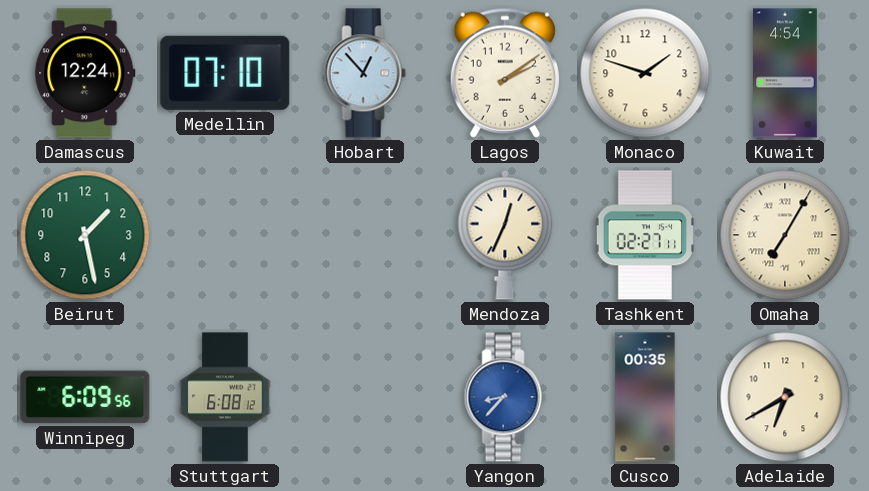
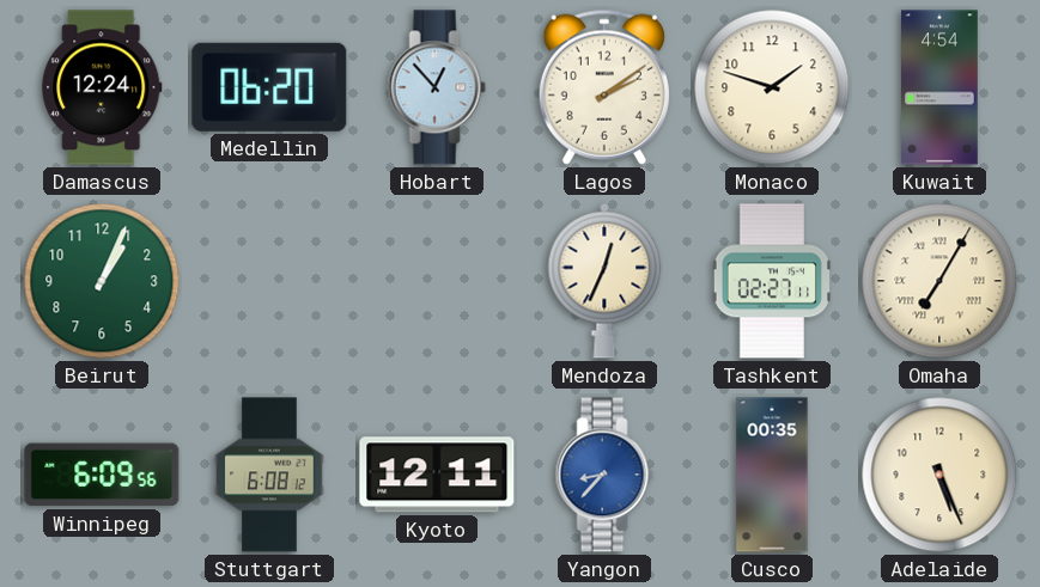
Medellin: 07:10 -> 06:20
Beirut: 1:28 -> 1:04
Kyoto: none -> 12:11
Adelaide: 6:40 -> 5:26
